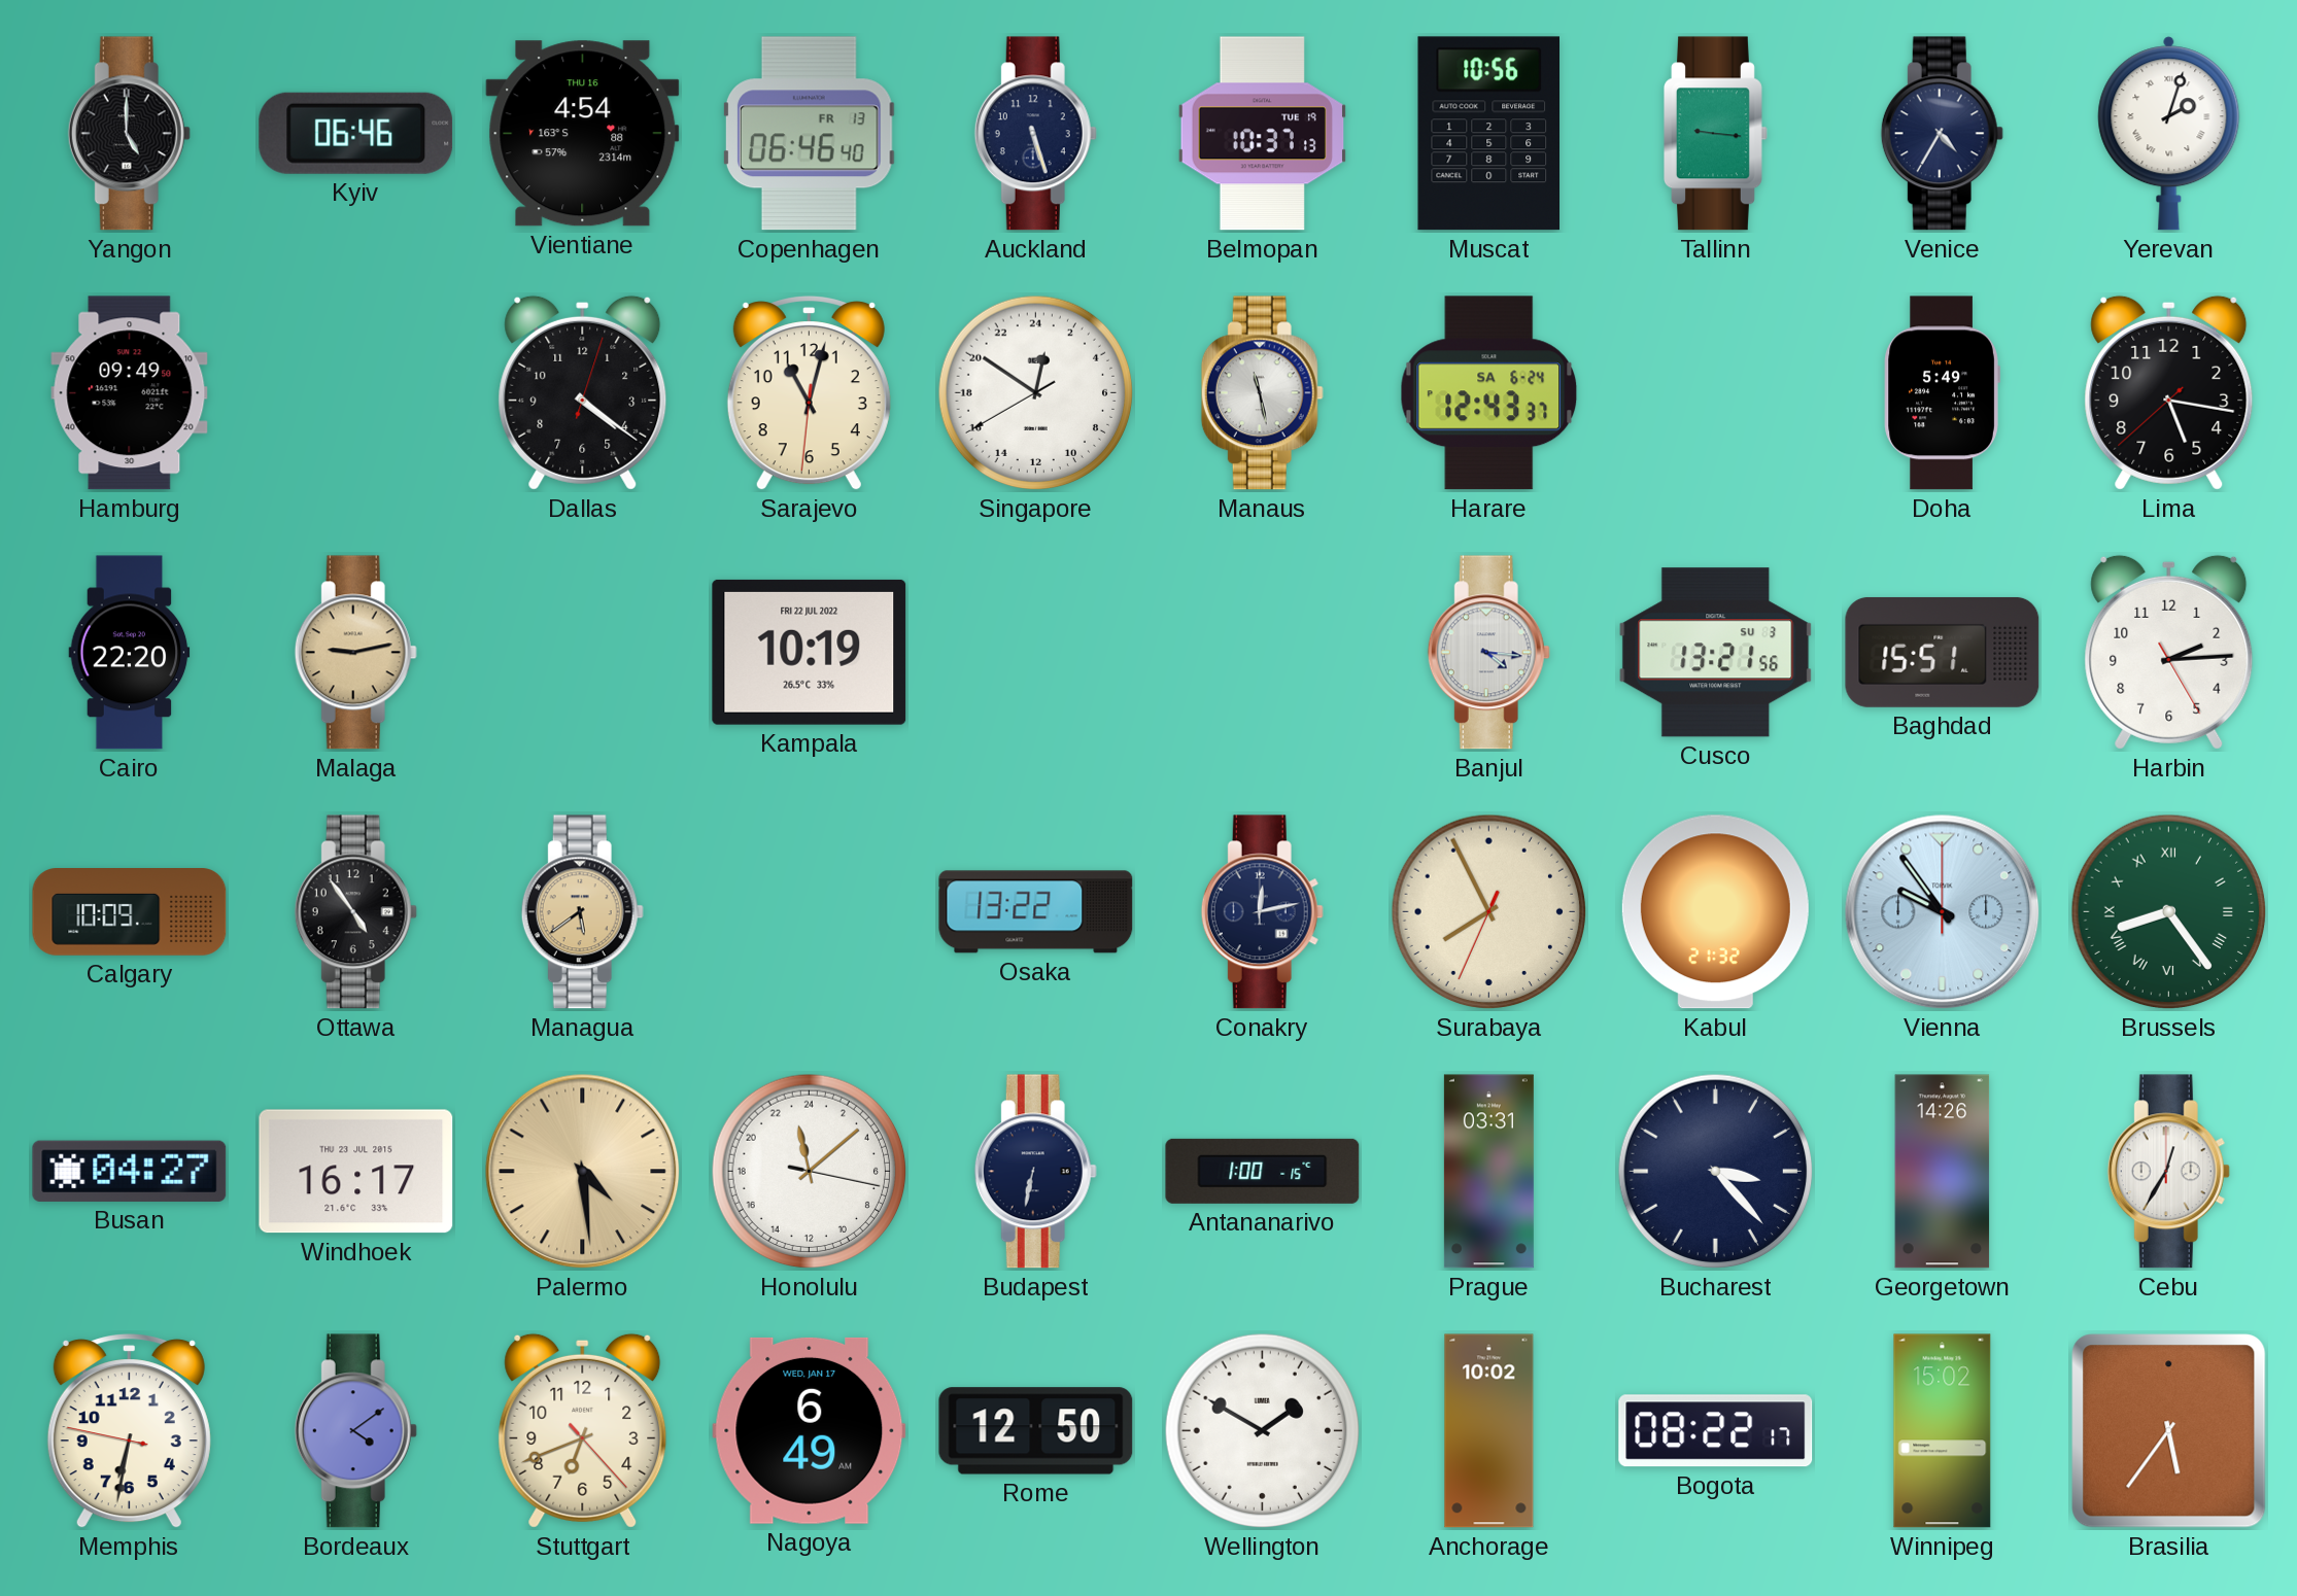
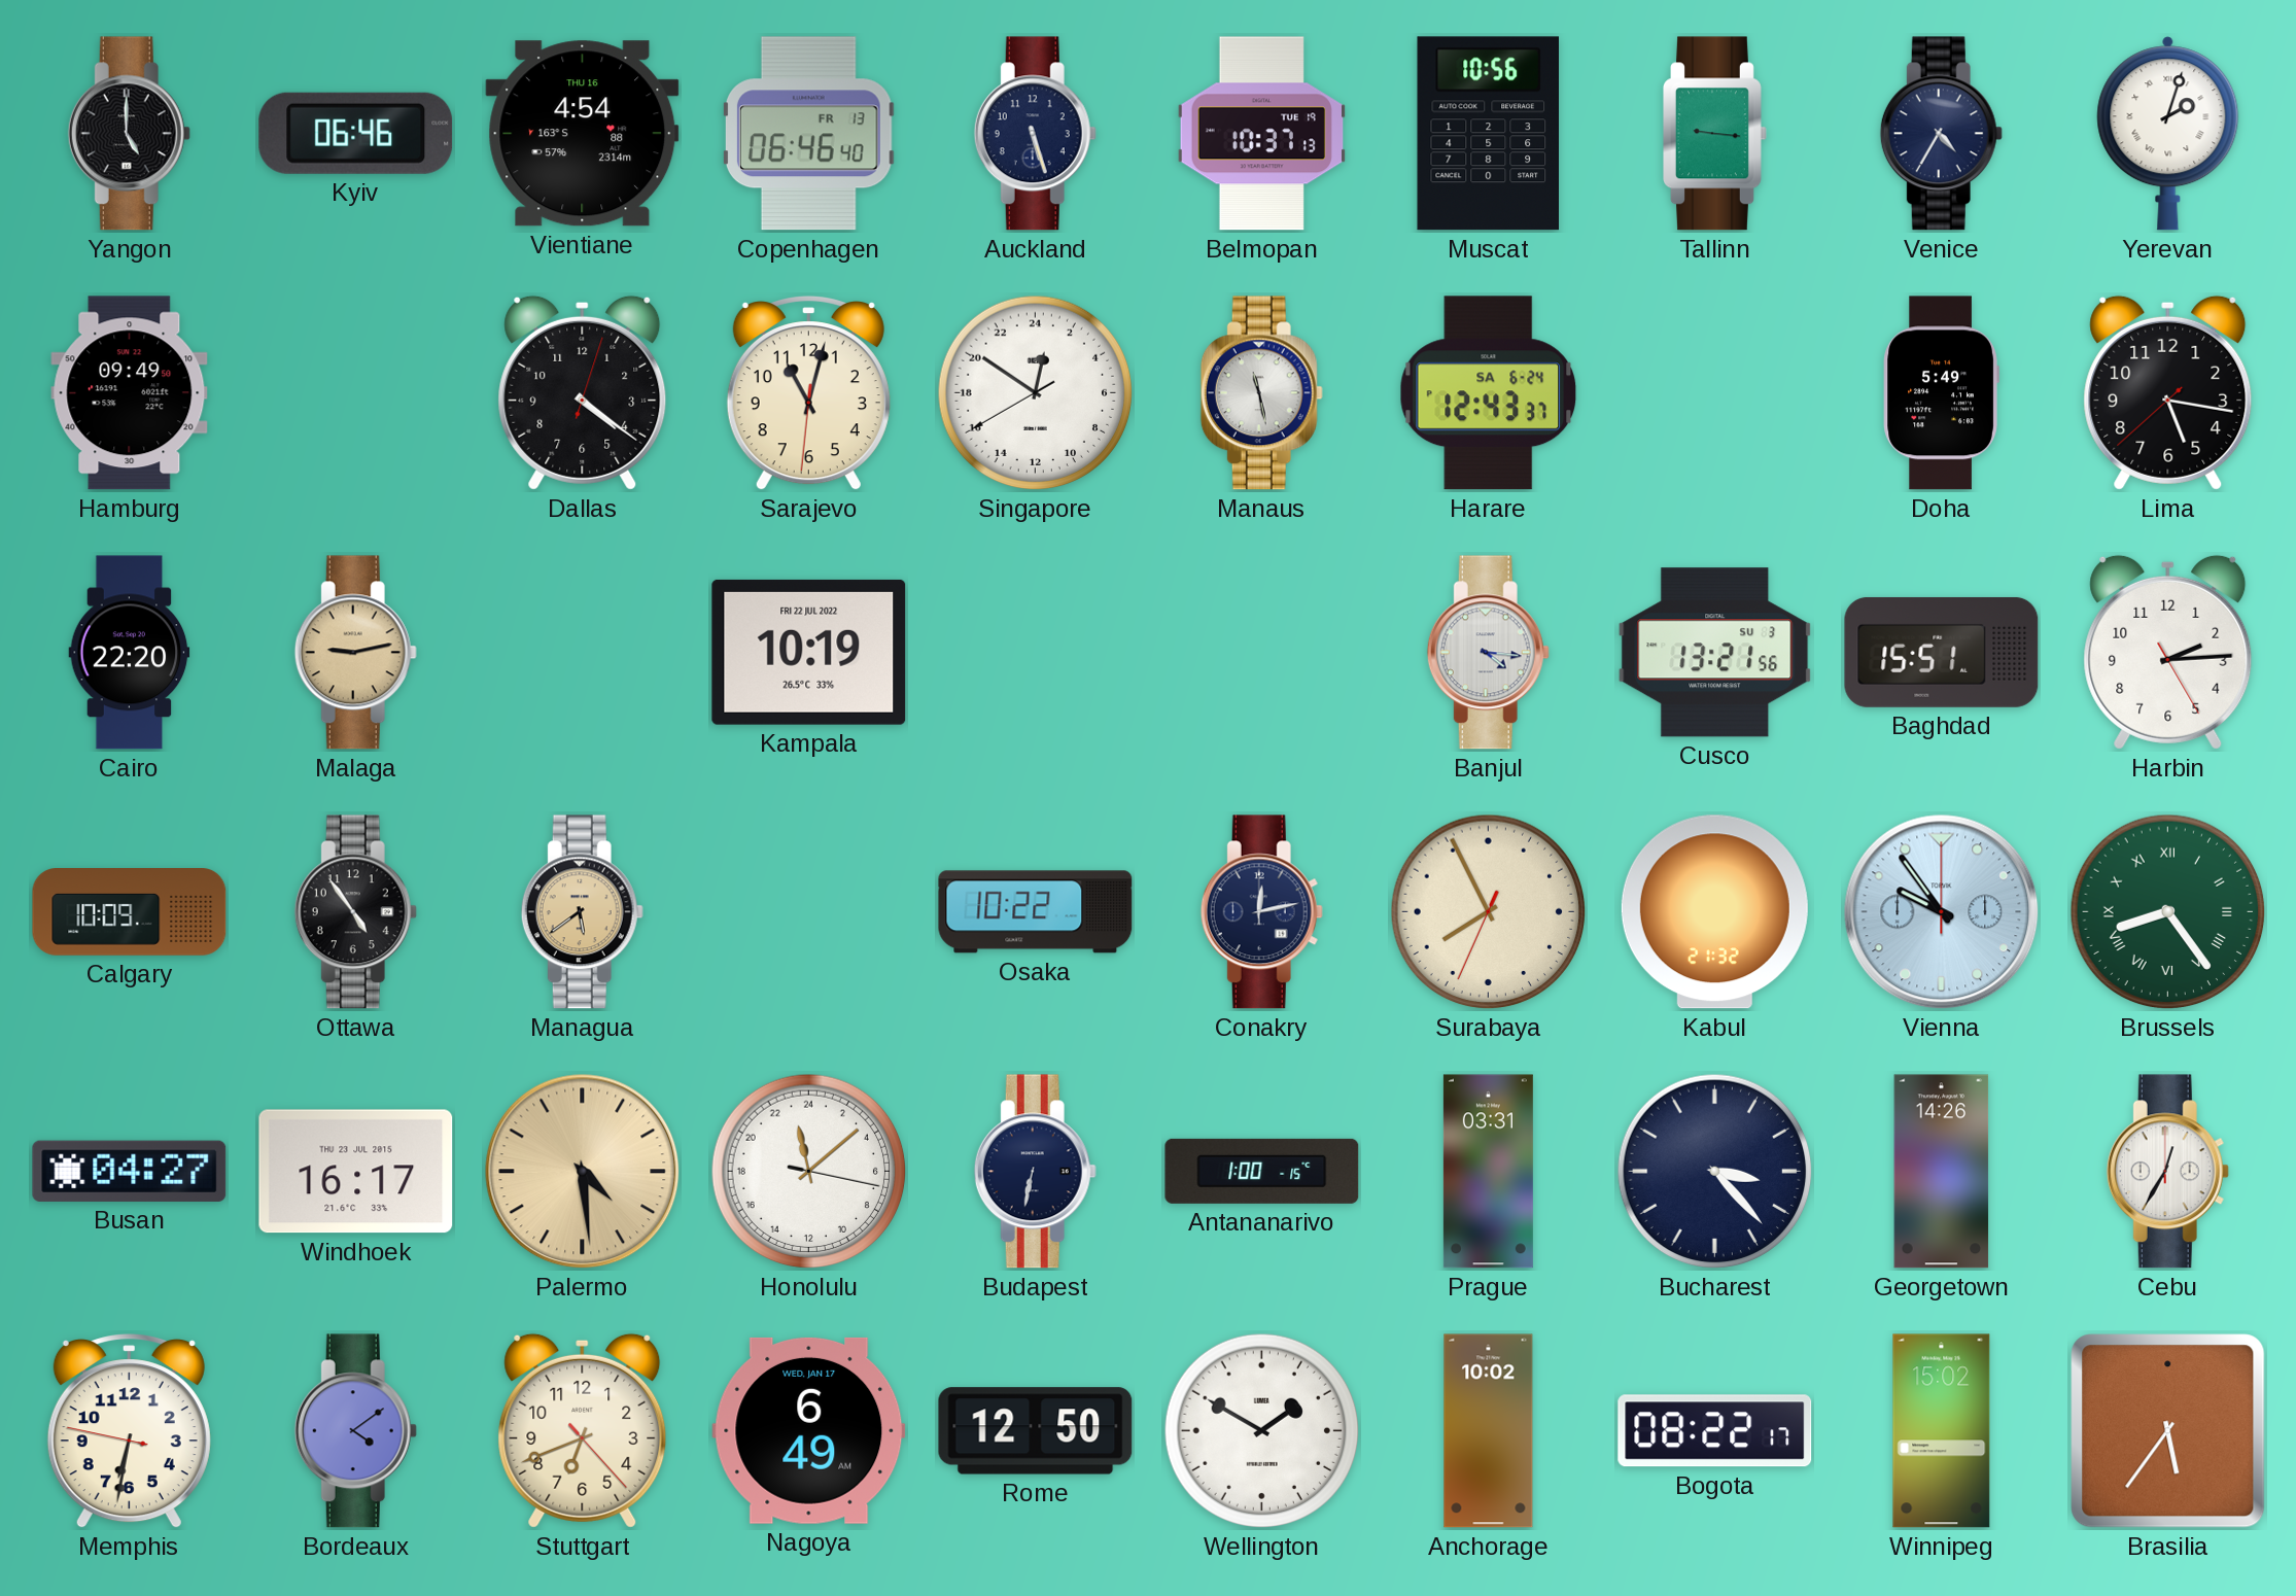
Osaka: 13:22 -> 10:22
